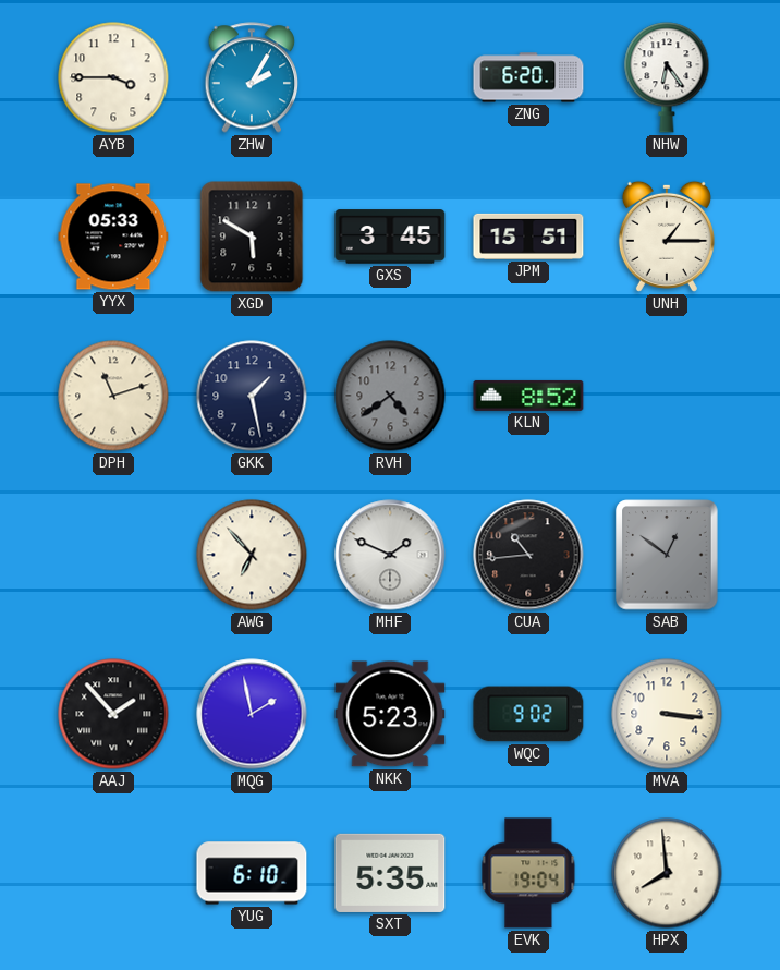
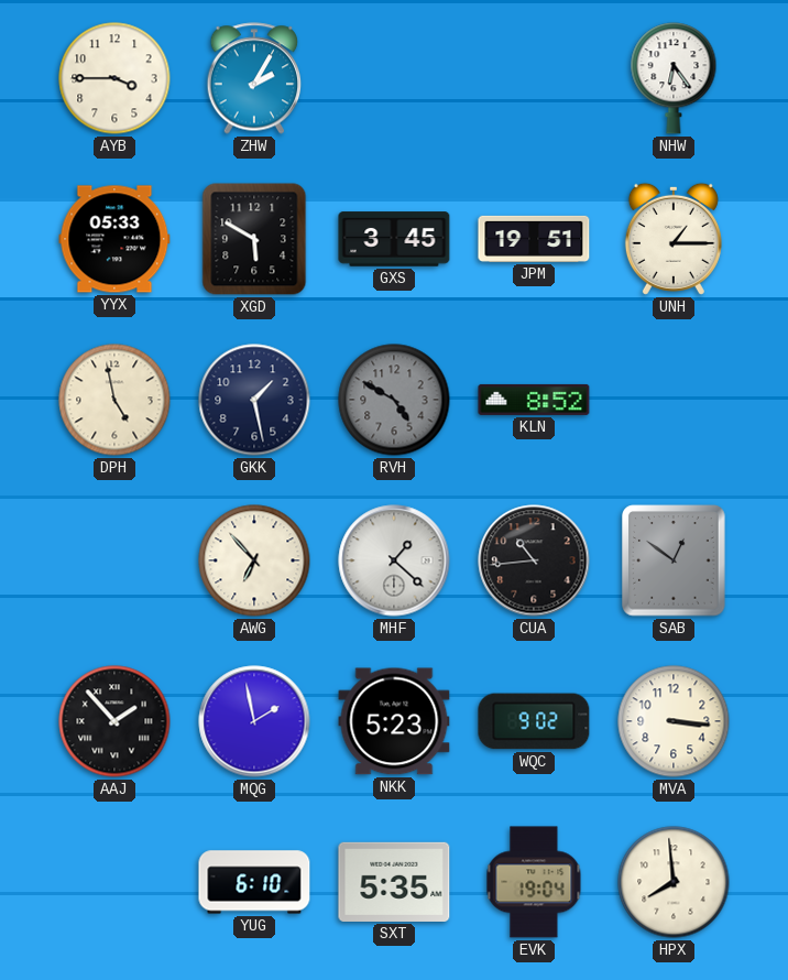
ZNG: 6:20 -> none
JPM: 15:51 -> 19:51
DPH: 11:12 -> 4:58
RVH: 4:39 -> 4:50
MHF: 1:49 -> 1:22
